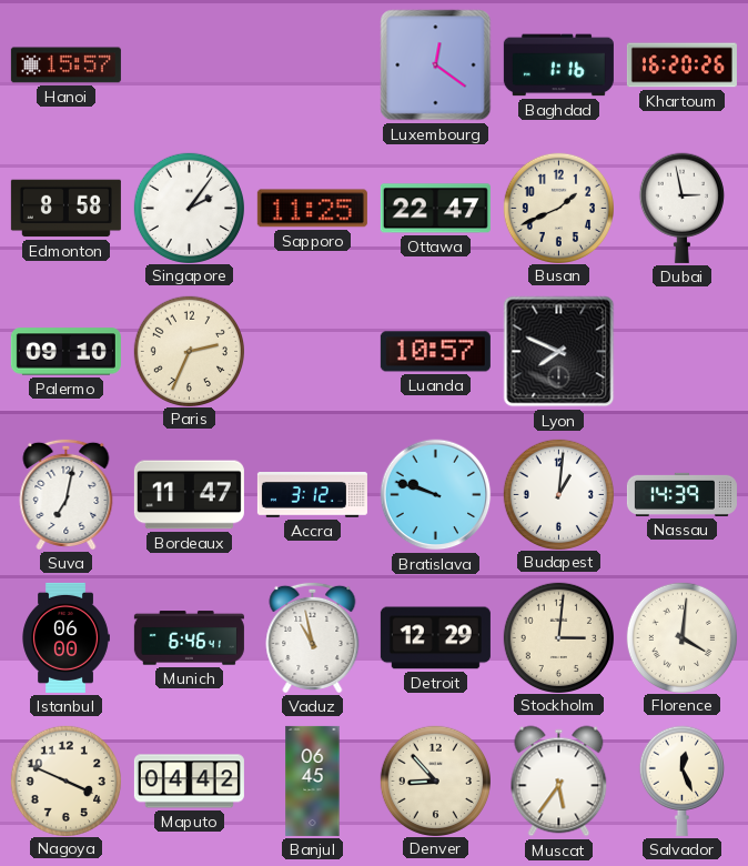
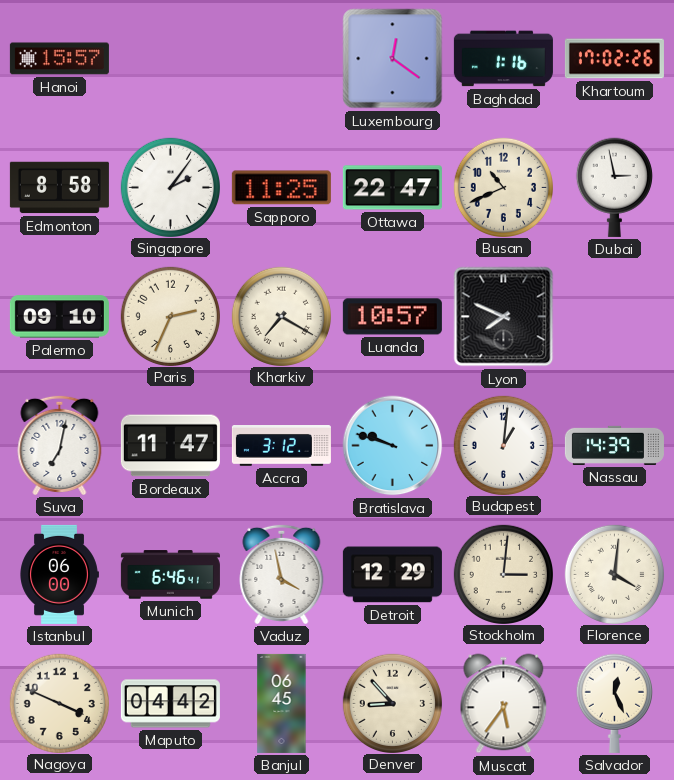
Khartoum: 16:20 -> 17:02
Busan: 1:41 -> 10:41
Kharkiv: none -> 7:20
Vaduz: 10:58 -> 3:58
